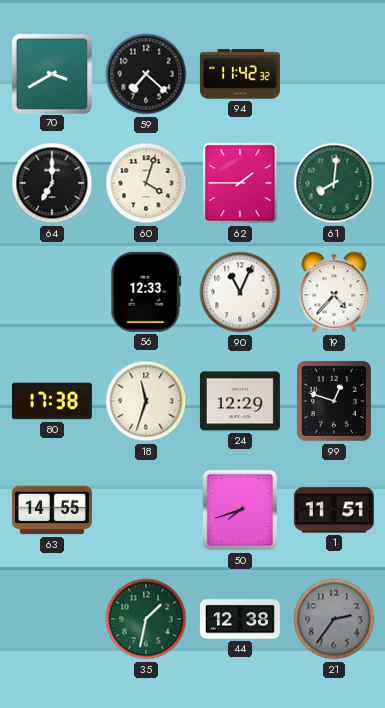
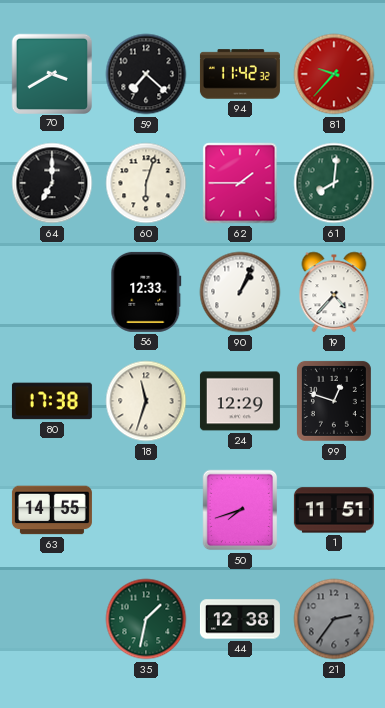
81: none -> 9:37
60: 4:03 -> 6:03
90: 11:04 -> 1:04
